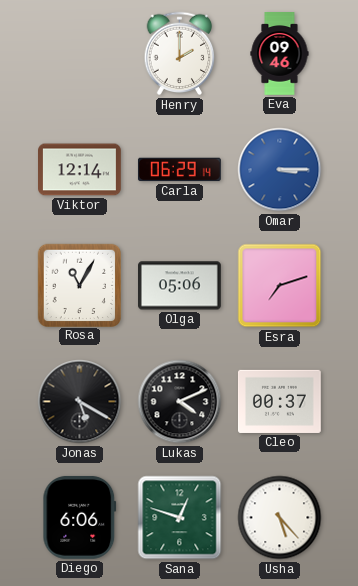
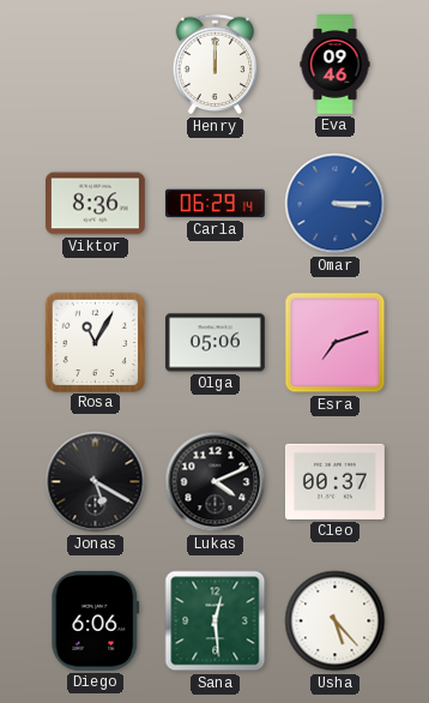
Henry: 2:00 -> 12:00
Viktor: 12:14 -> 8:36
Sana: 12:48 -> 12:29
